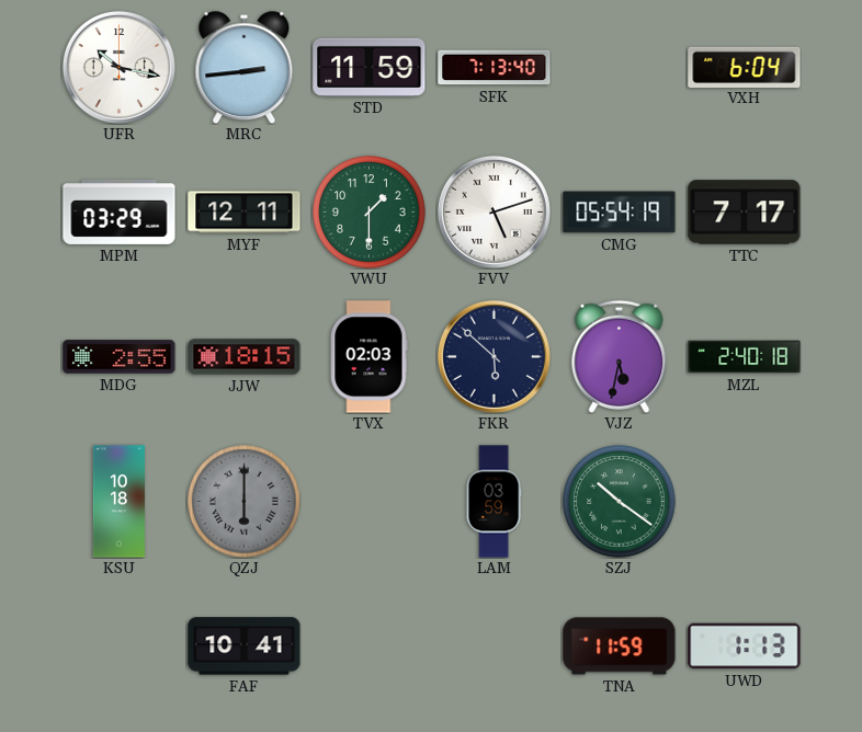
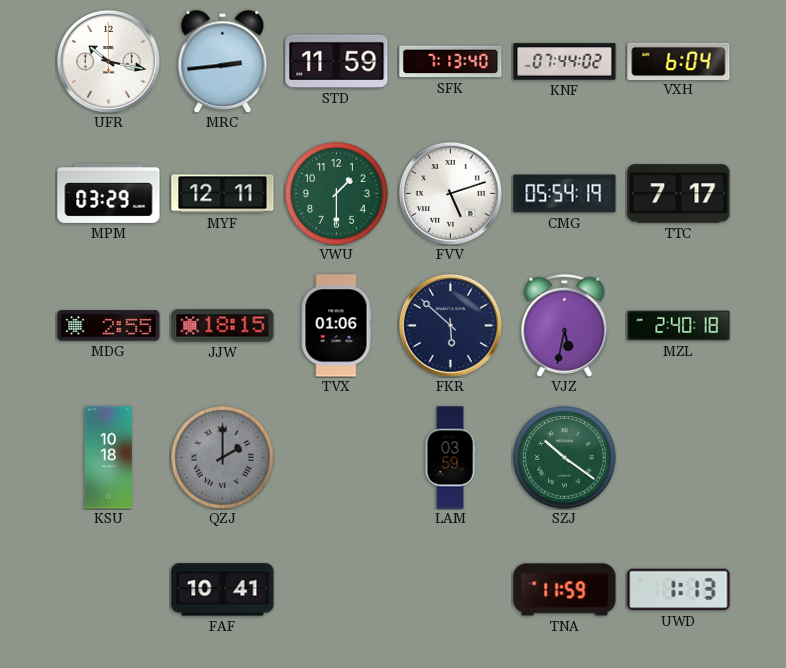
KNF: none -> 07:44
TVX: 02:03 -> 01:06
QZJ: 6:00 -> 2:00
